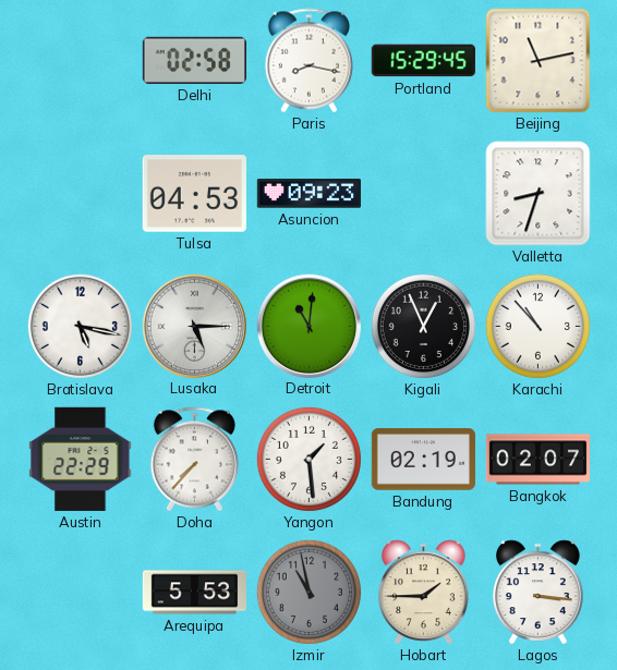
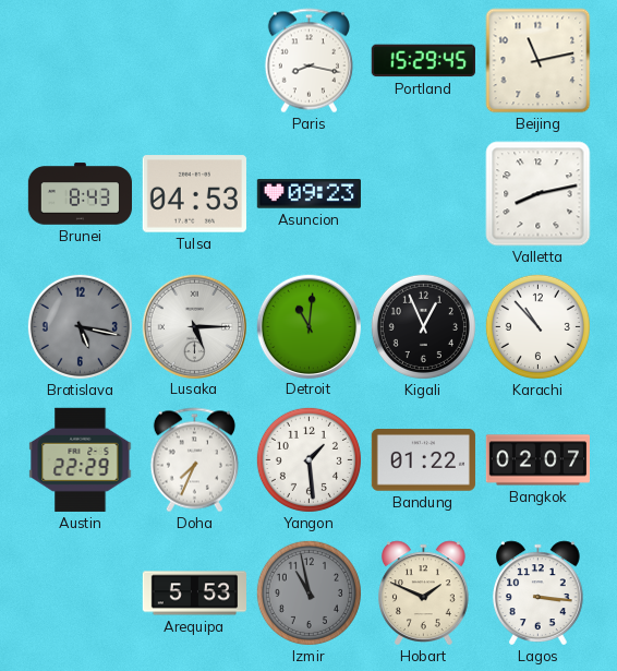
Delhi: 02:58 -> none
Brunei: none -> 8:43
Valletta: 8:33 -> 8:13
Bratislava dial: white -> grey
Doha: 7:37 -> 7:34
Bandung: 02:19 -> 01:22
Hobart: 1:45 -> 1:49
